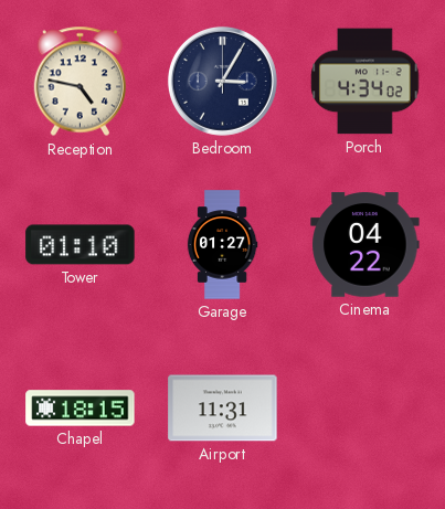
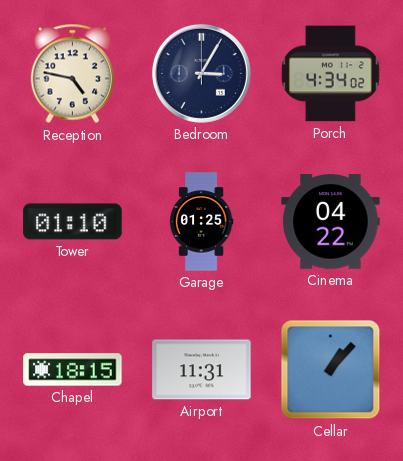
Garage: 01:27 -> 01:25
Cellar: none -> 1:07
